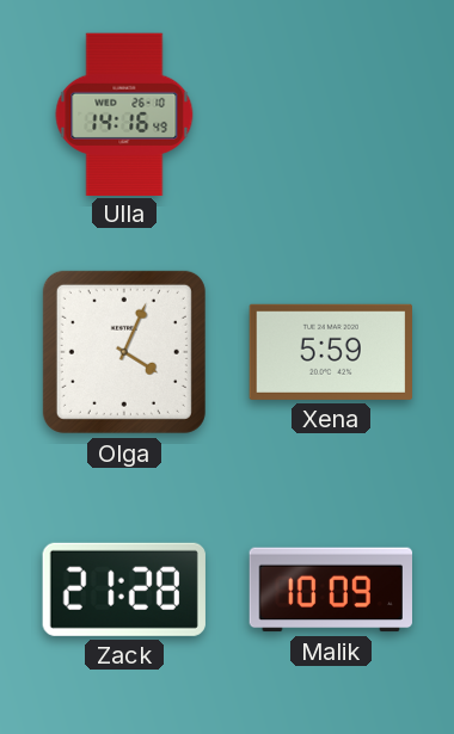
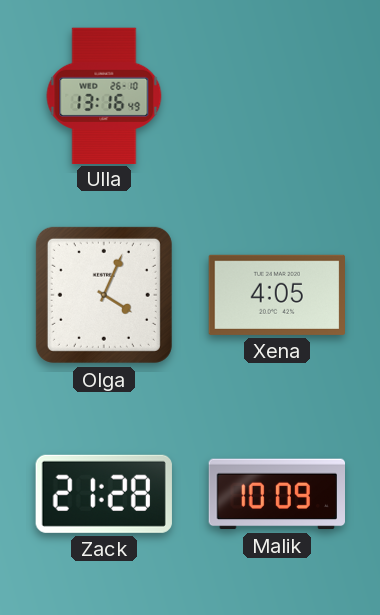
Ulla: 14:16 -> 13:16
Xena: 5:59 -> 4:05
